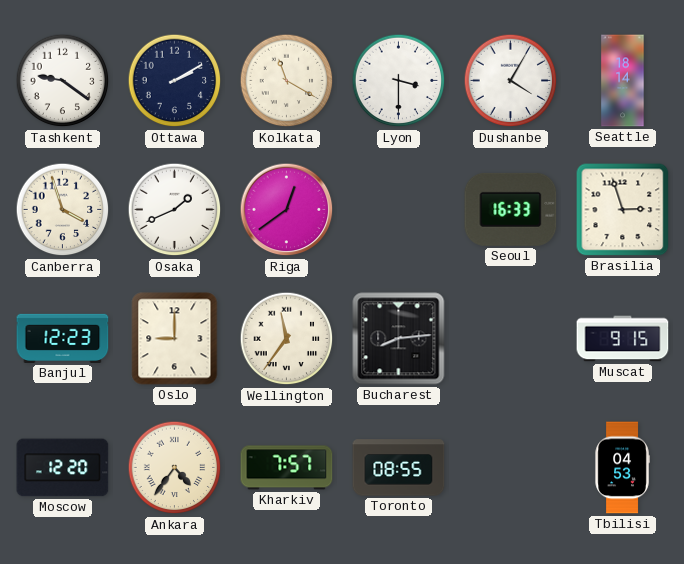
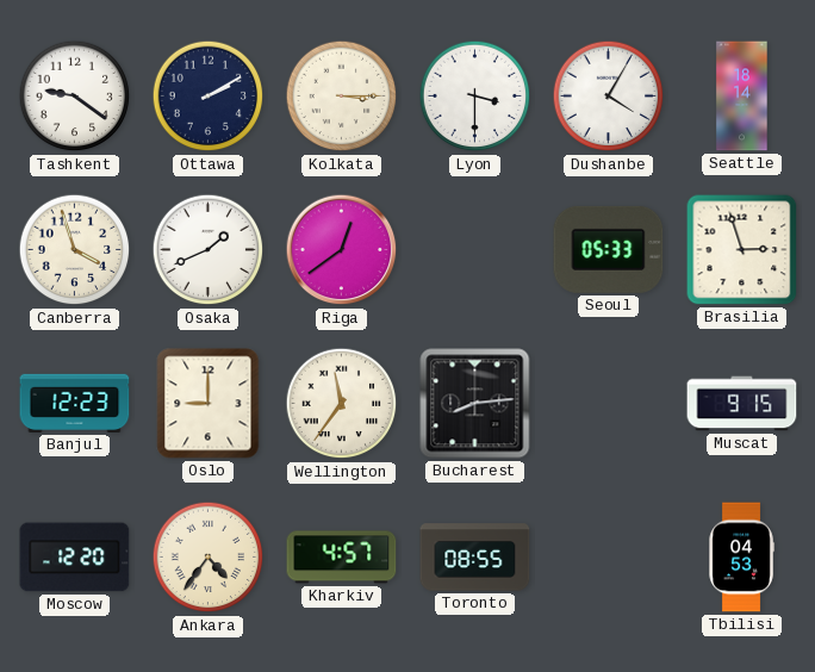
Kolkata: 11:20 -> 3:15
Seoul: 16:33 -> 05:33
Kharkiv: 7:57 -> 4:57
